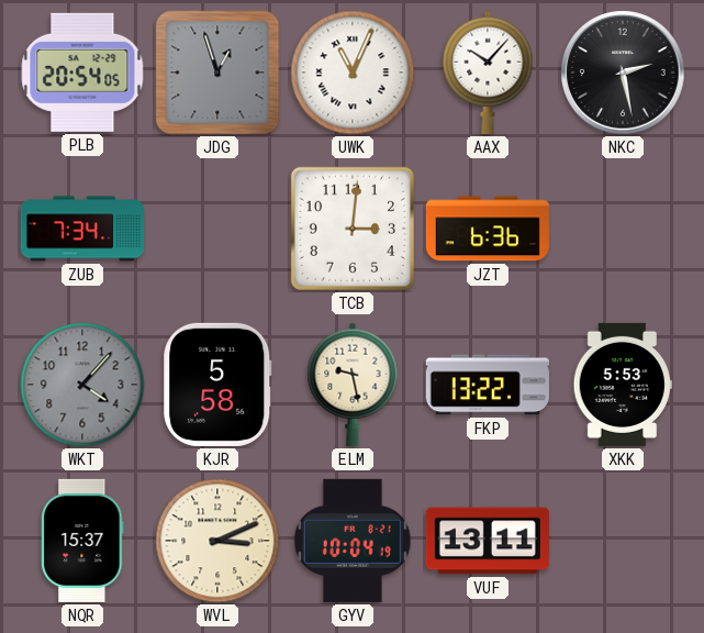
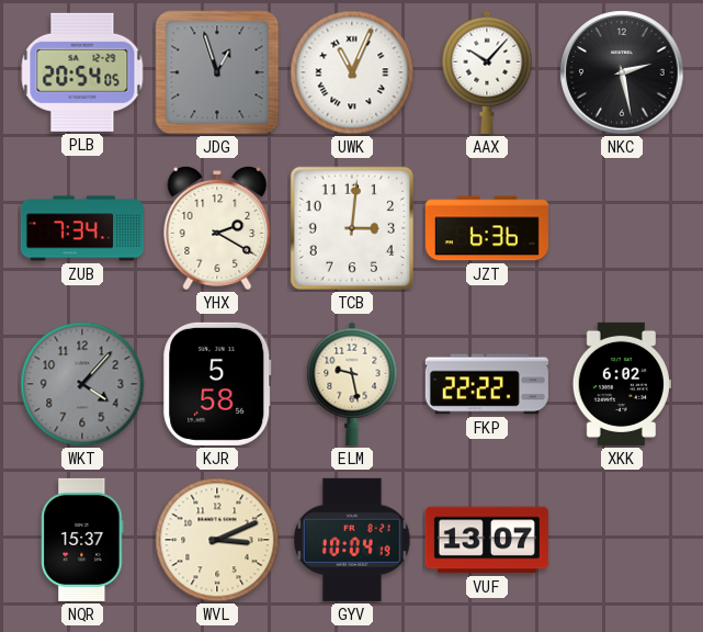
YHX: none -> 2:20
FKP: 13:22 -> 22:22
XKK: 5:53 -> 6:02
VUF: 13:11 -> 13:07
